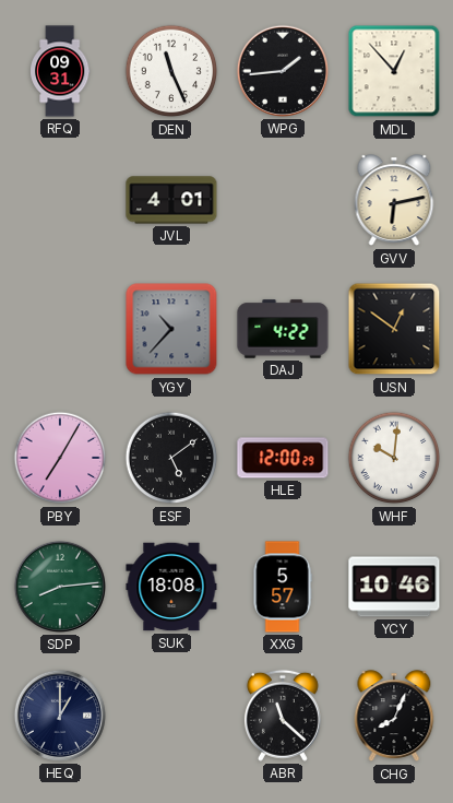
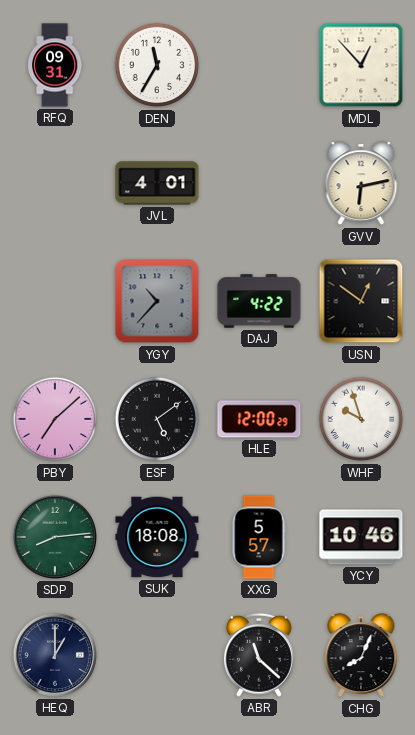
DEN: 11:26 -> 11:35
WPG: 1:44 -> none
PBY: 7:05 -> 7:08
WHF: 10:01 -> 9:57
